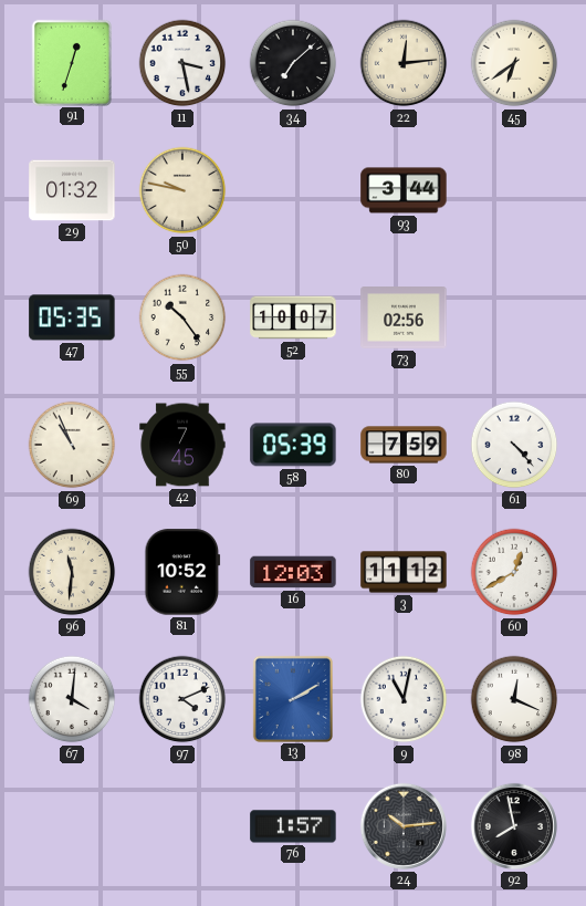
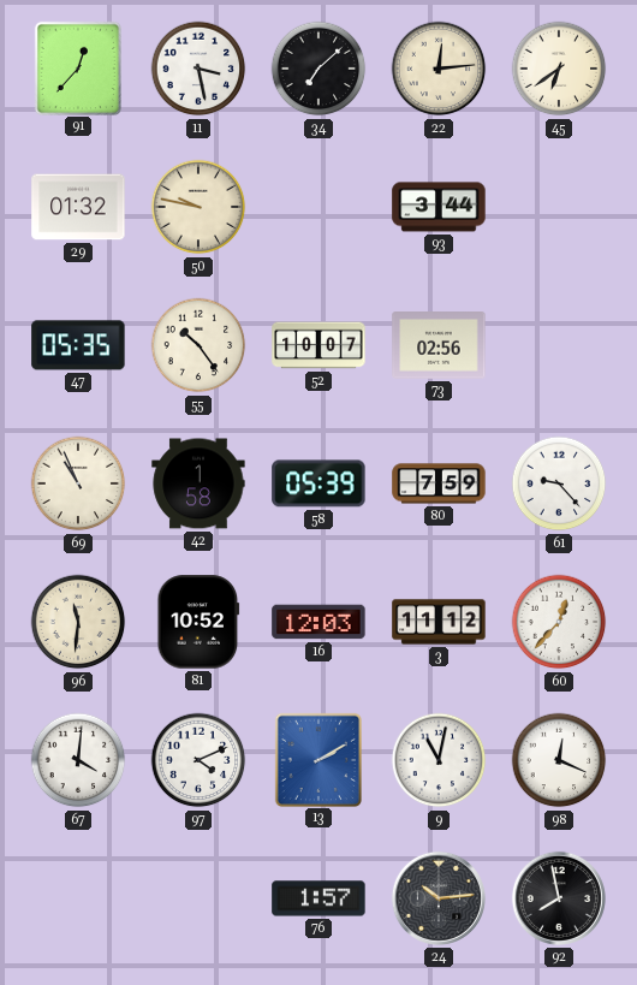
91: 12:33 -> 12:37
42: 7:45 -> 1:58
61: 4:23 -> 9:23
60: 12:40 -> 12:37
